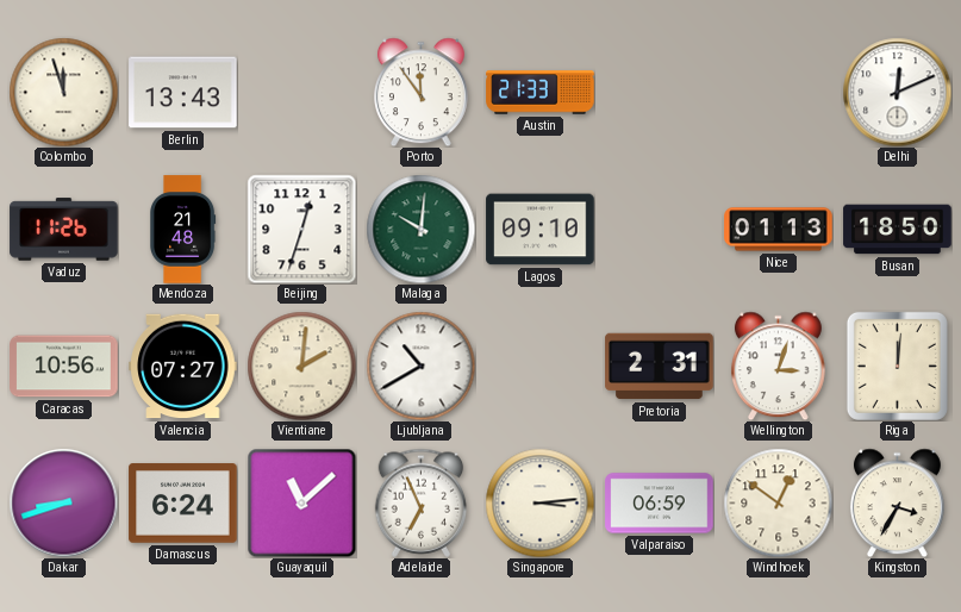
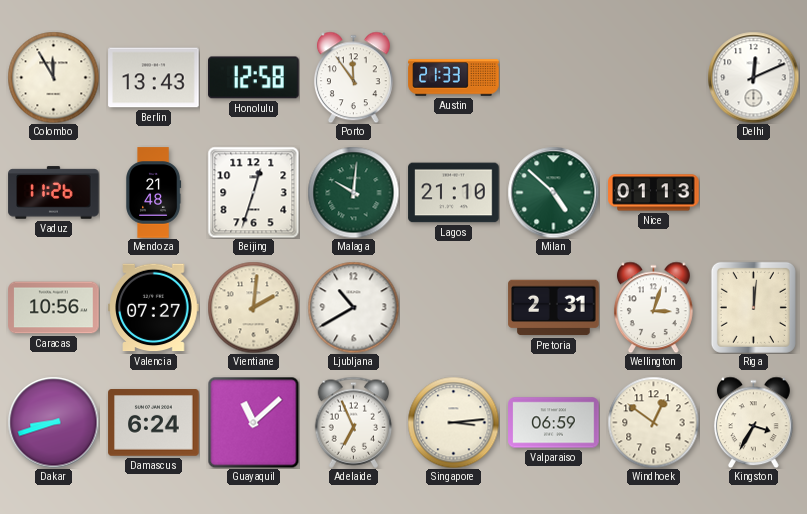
Colombo: 11:57 -> 11:55
Honolulu: none -> 12:58
Lagos: 09:10 -> 21:10
Milan: none -> 4:52
Busan: 18:50 -> none
